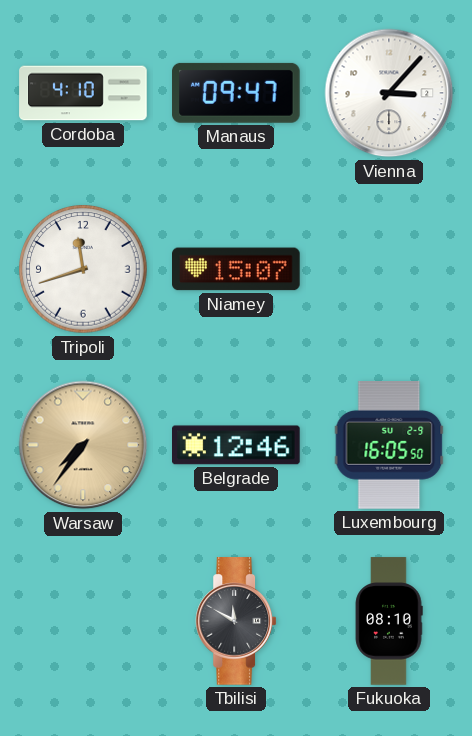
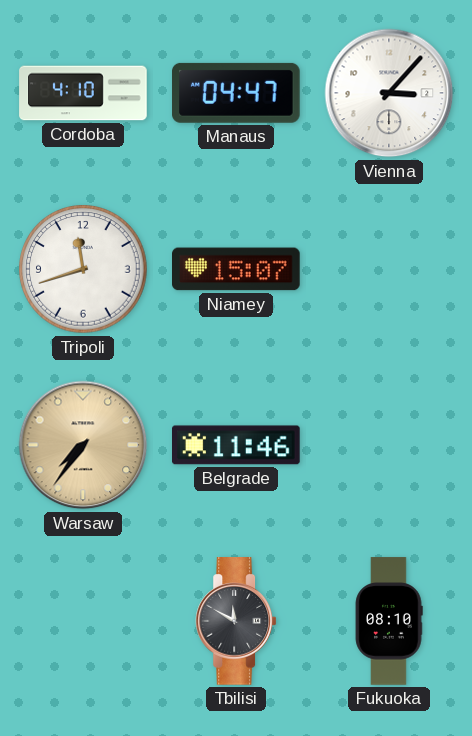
Manaus: 09:47 -> 04:47
Belgrade: 12:46 -> 11:46
Luxembourg: 16:05 -> none
